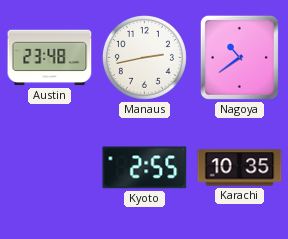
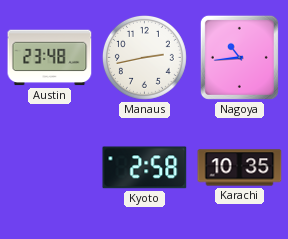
Nagoya: 10:39 -> 10:44
Kyoto: 2:55 -> 2:58
